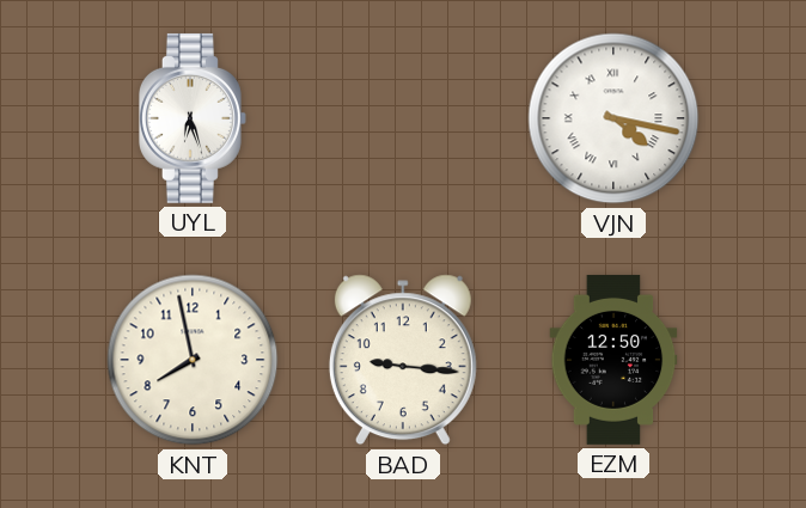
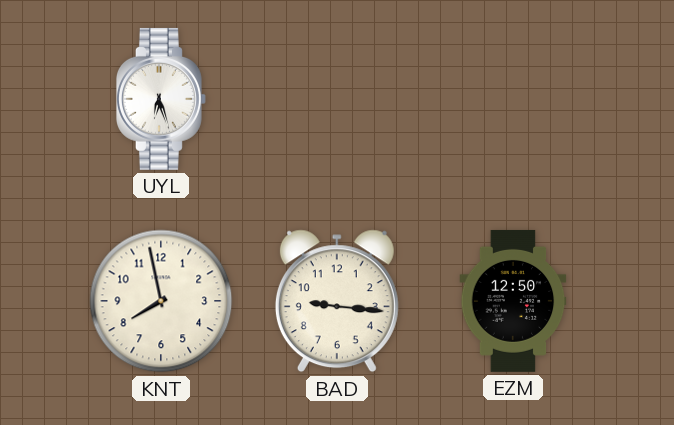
VJN: 4:17 -> none
